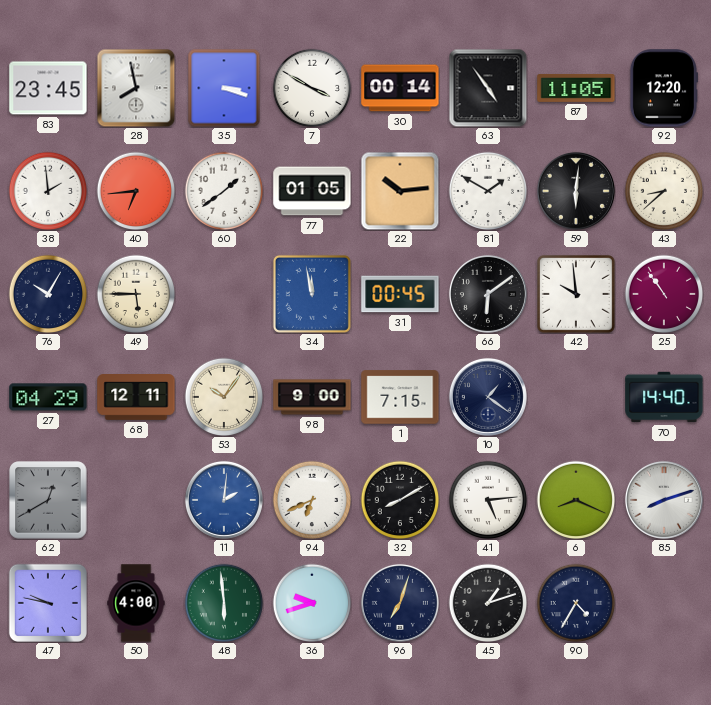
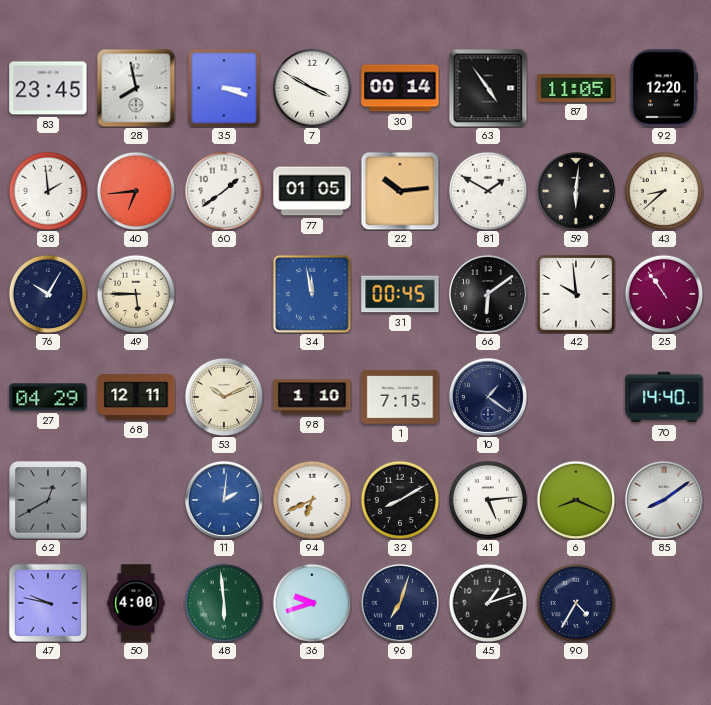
53: 10:06 -> 10:11
98: 9:00 -> 1:10
85: 8:12 -> 8:09
